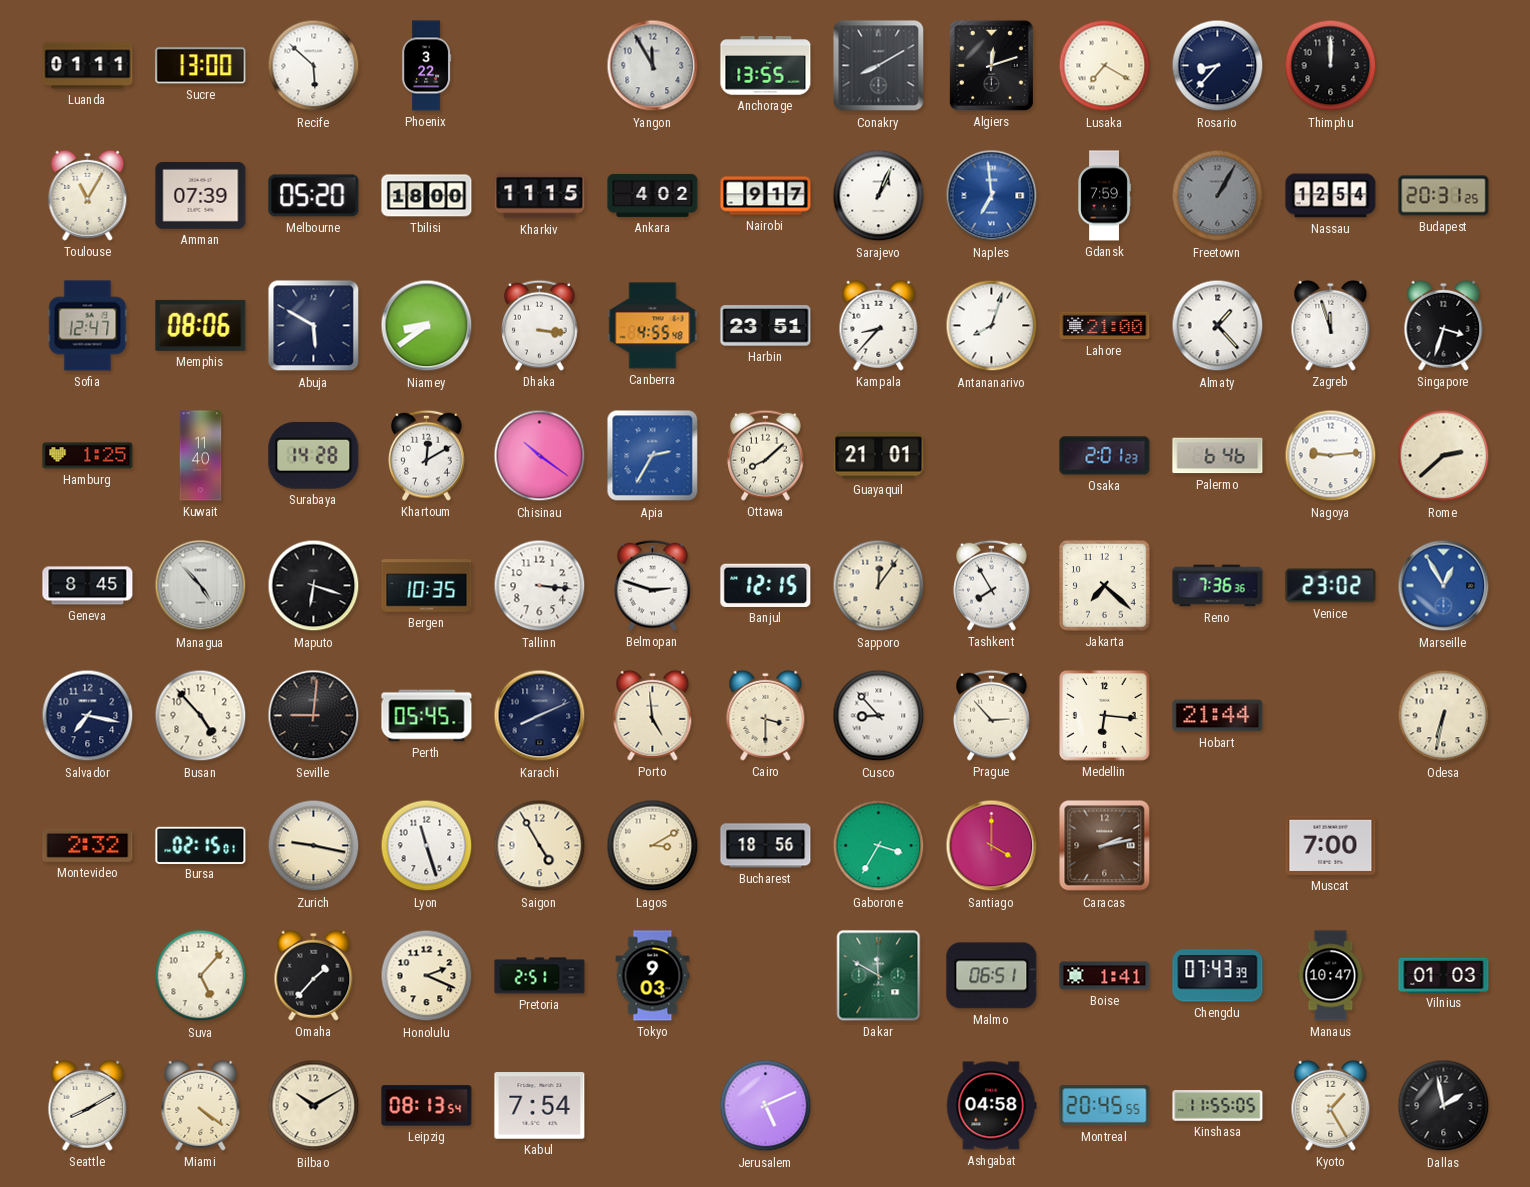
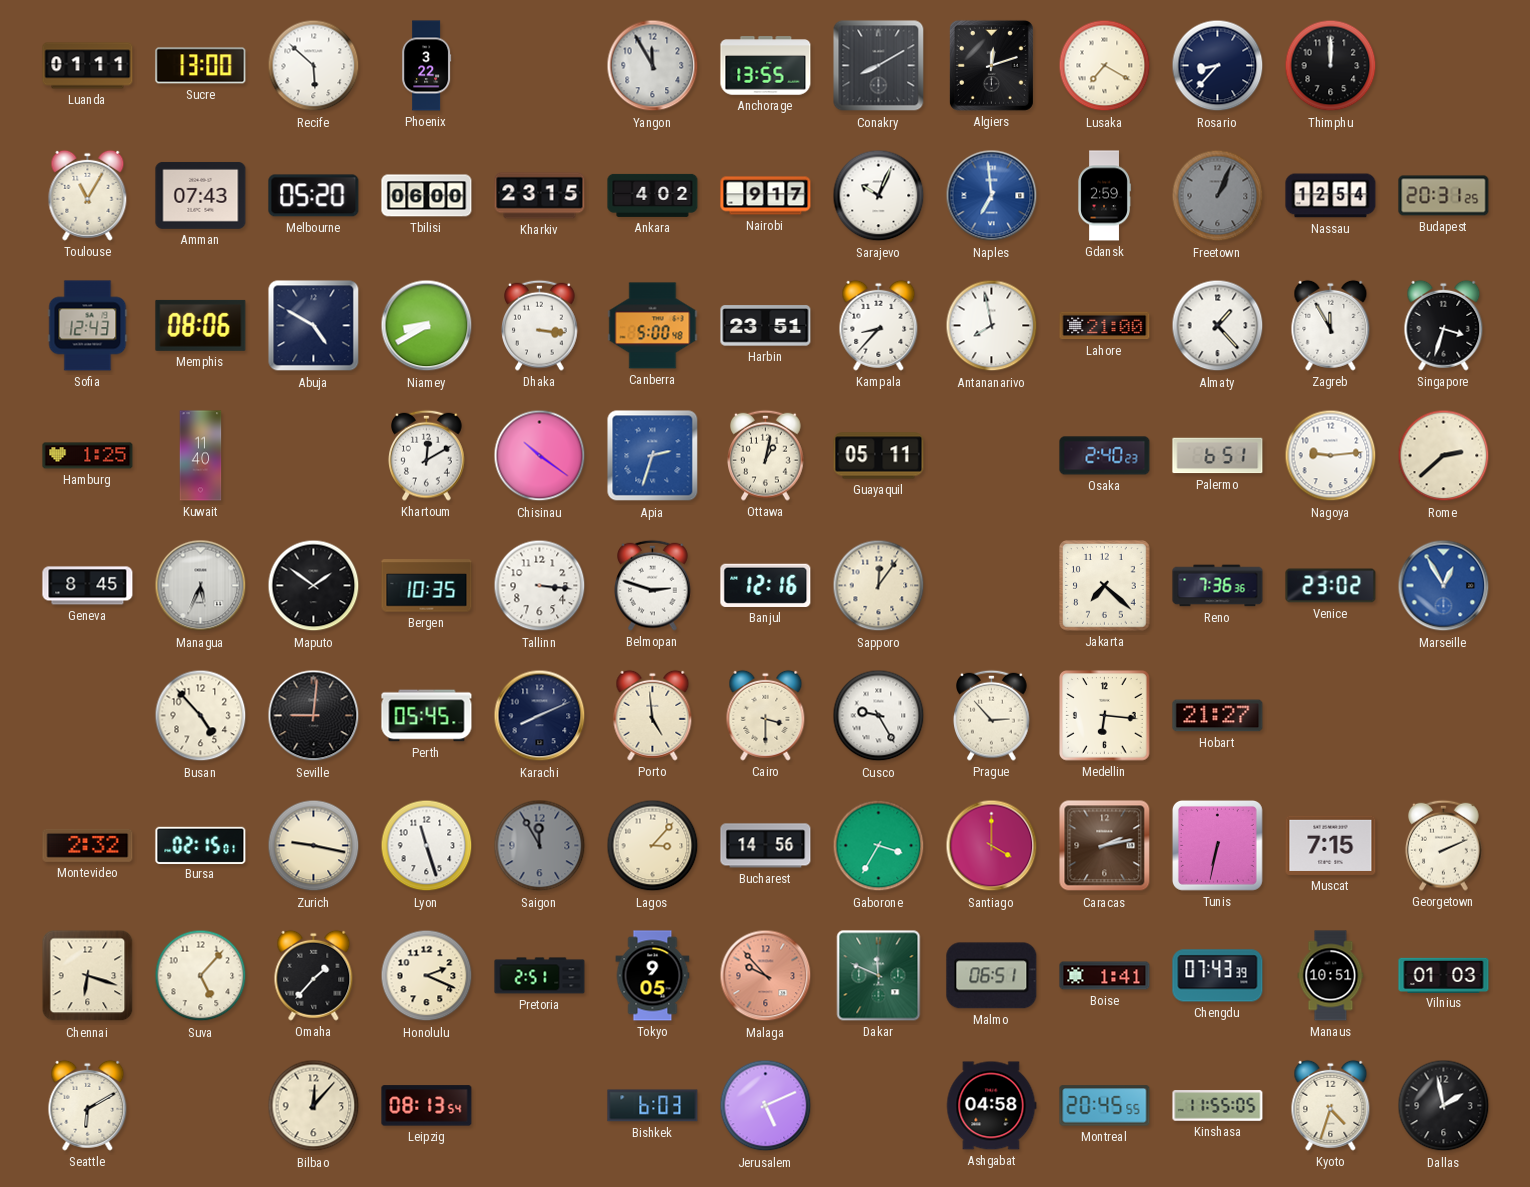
Amman: 07:39 -> 07:43
Tbilisi: 18:00 -> 06:00
Kharkiv: 11:15 -> 23:15
Sarajevo: 1:04 -> 10:04
Gdansk: 7:59 -> 2:59
Freetown: 1:05 -> 1:04
Sofia: 12:47 -> 12:43
Abuja: 5:50 -> 4:50
Niamey: 8:39 -> 8:40
Canberra: 4:55 -> 5:00
Antananarivo: 8:03 -> 7:58
Zagreb: 11:57 -> 11:55
Surabaya: 14:28 -> none
Apia: 2:35 -> 2:33
Ottawa: 8:08 -> 1:02
Guayaquil: 21:01 -> 05:11
Osaka: 2:01 -> 2:40
Palermo: 6:46 -> 6:51
Managua: 4:53 -> 5:34
Maputo: 6:18 -> 1:51
Banjul: 12:15 -> 12:16
Tashkent: 7:55 -> none
Salvador: 7:17 -> none
Cusco: 8:53 -> 9:25
Hobart: 21:44 -> 21:27
Odesa: 6:32 -> none
Saigon: 4:55 -> 11:55
Saigon dial: cream -> grey
Lagos: 3:10 -> 3:07
Bucharest: 18:56 -> 14:56
Tunis: none -> 6:32
Muscat: 7:00 -> 7:15
Georgetown: none -> 2:11
Chennai: none -> 6:18
Tokyo: 9:03 -> 9:05
Malaga: none -> 9:53
Dakar: 11:50 -> 11:49
Manaus: 10:47 -> 10:51
Seattle: 8:10 -> 6:10
Miami: 4:21 -> none
Bilbao: 10:10 -> 12:07
Kabul: 7:54 -> none
Bishkek: none -> 6:03
Kyoto: 1:25 -> 4:33
